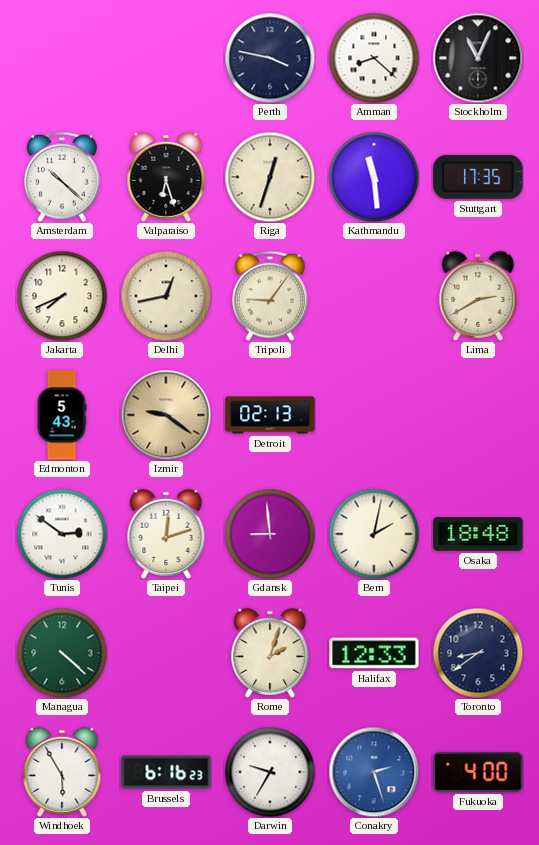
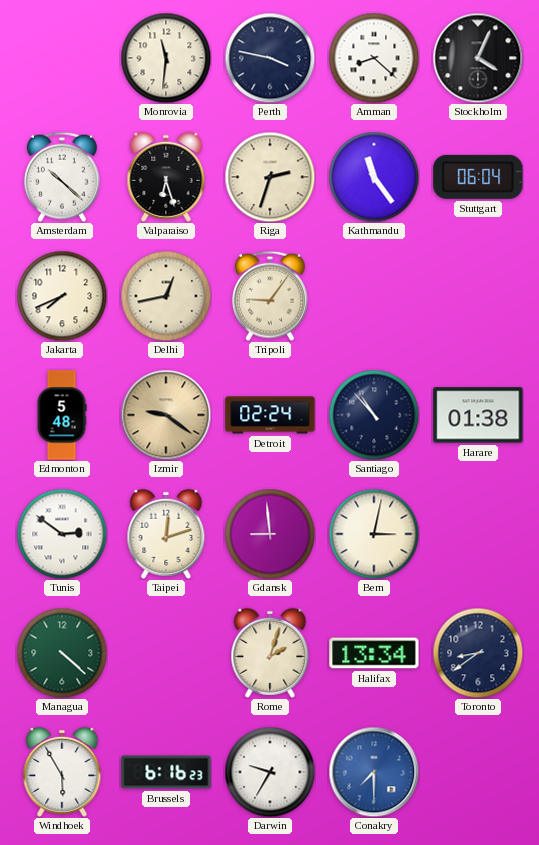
Monrovia: none -> 11:31
Stockholm: 11:04 -> 4:04
Riga: 12:33 -> 2:33
Kathmandu: 11:29 -> 11:24
Stuttgart: 17:35 -> 06:04
Lima: 2:40 -> none
Edmonton: 5:43 -> 5:48
Detroit: 02:13 -> 02:24
Santiago: none -> 10:53
Harare: none -> 01:38
Bern: 2:02 -> 3:02
Osaka: 18:48 -> none
Halifax: 12:33 -> 13:34
Conakry: 2:27 -> 7:30
Fukuoka: 4:00 -> none
